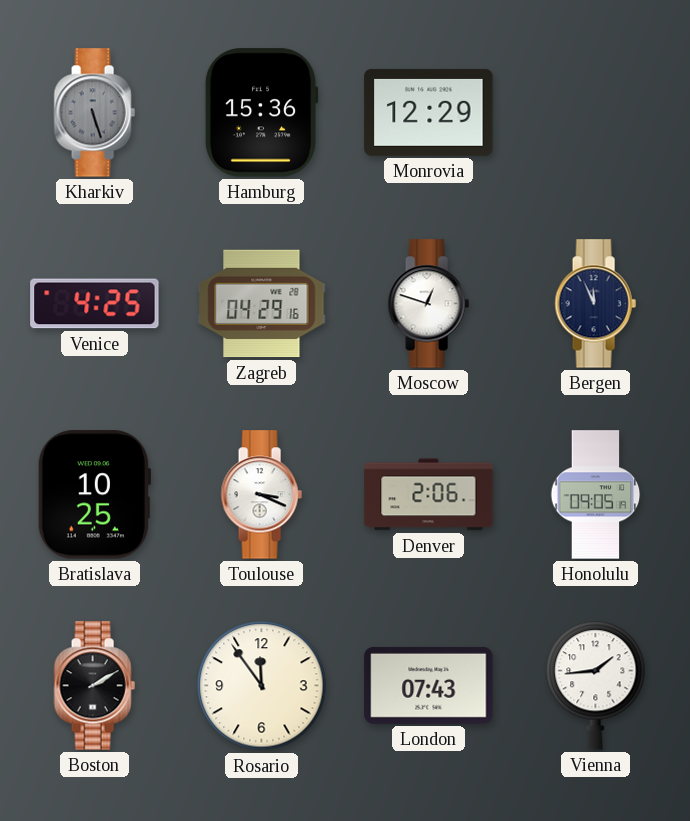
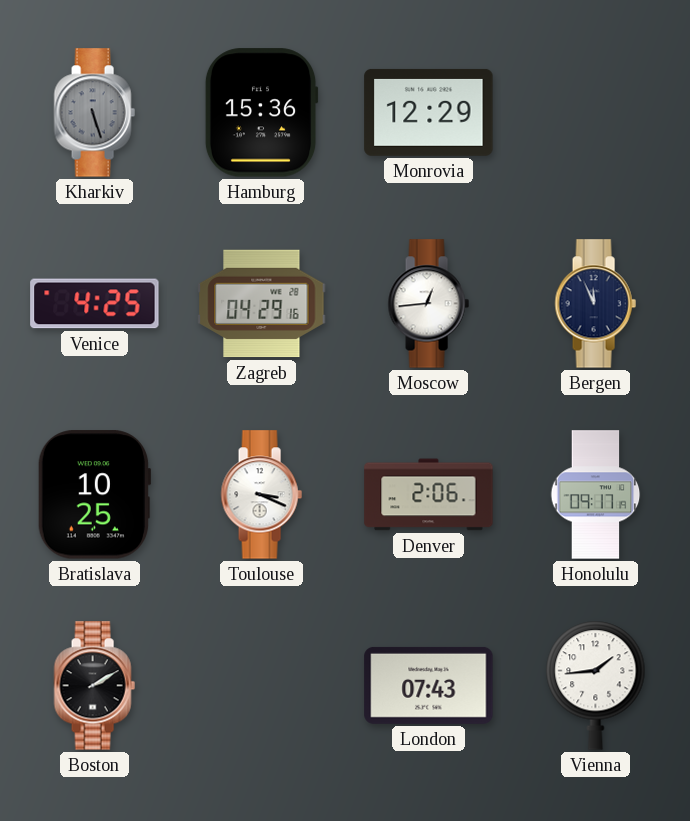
Moscow: 12:48 -> 12:44
Honolulu: 09:05 -> 09:17
Rosario: 11:54 -> none
